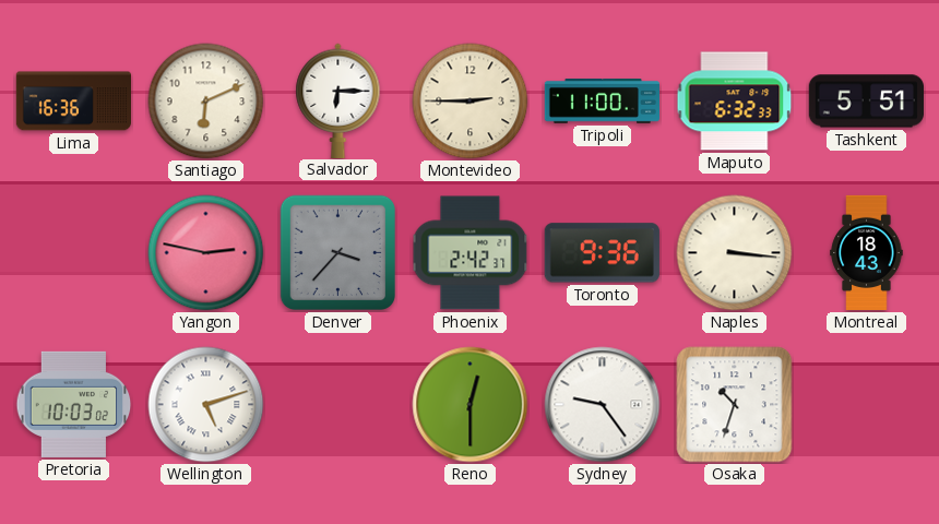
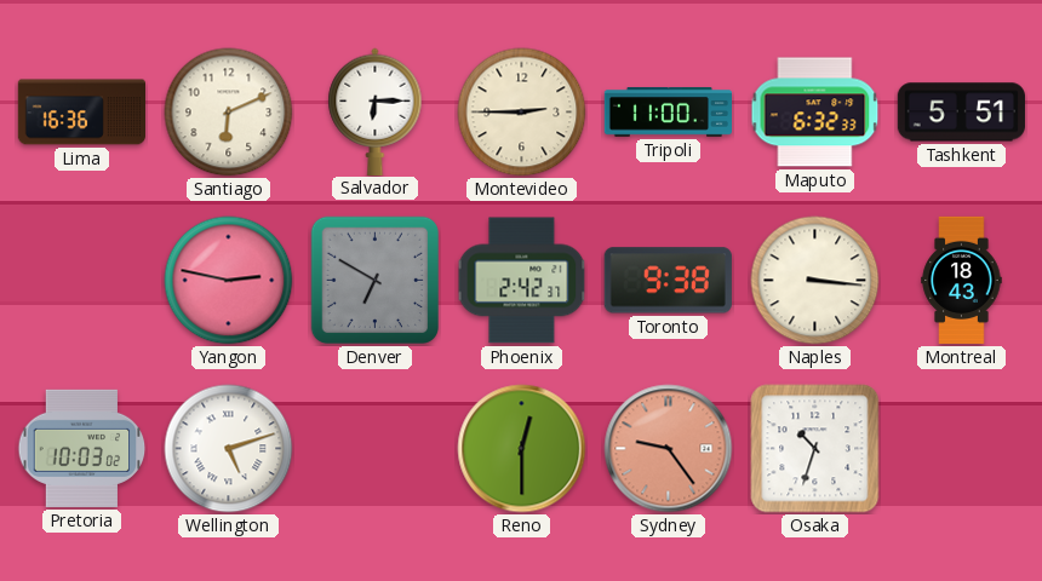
Denver: 3:37 -> 6:50
Toronto: 9:36 -> 9:38
Sydney dial: white -> salmon
